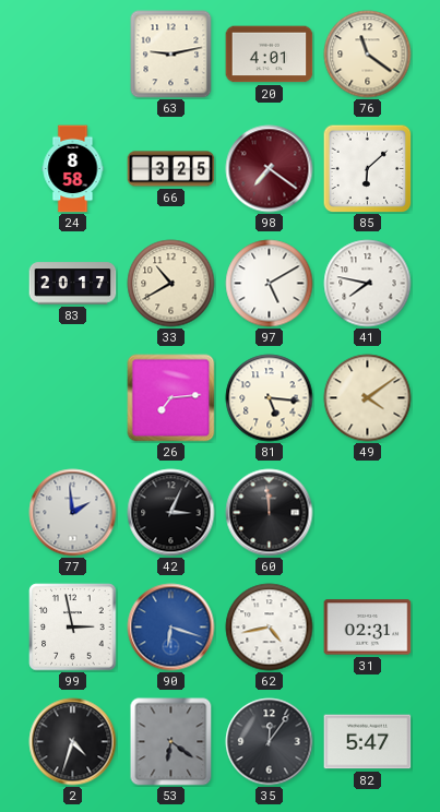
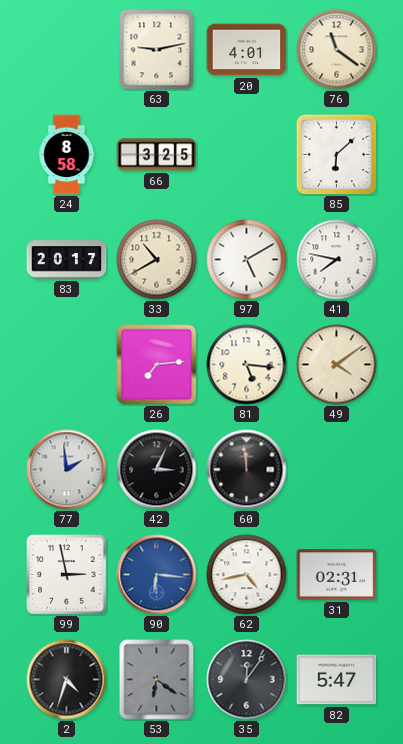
98: 7:21 -> none
90: 6:18 -> 6:16
